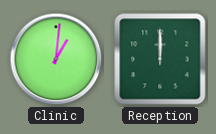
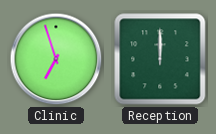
Clinic: 1:01 -> 6:57
